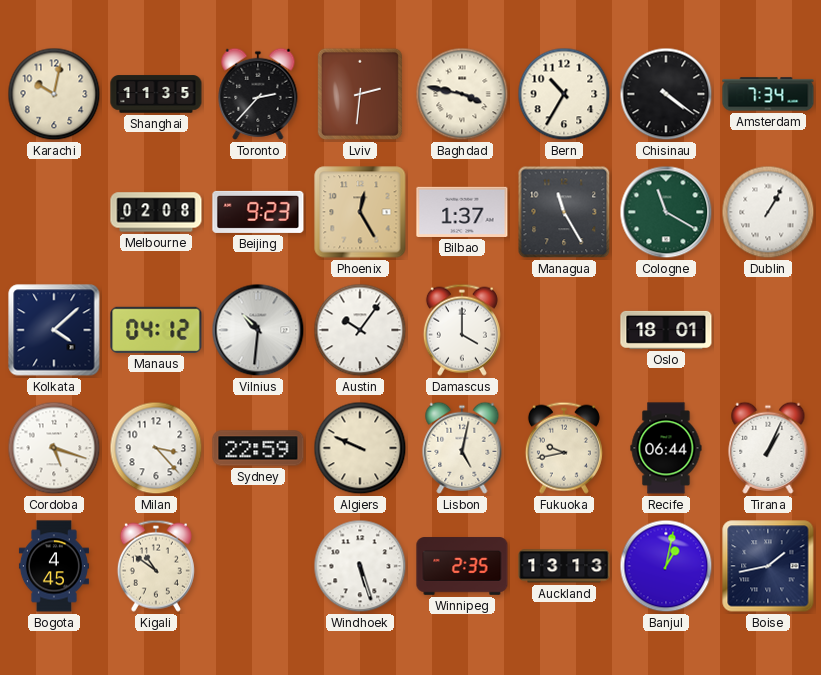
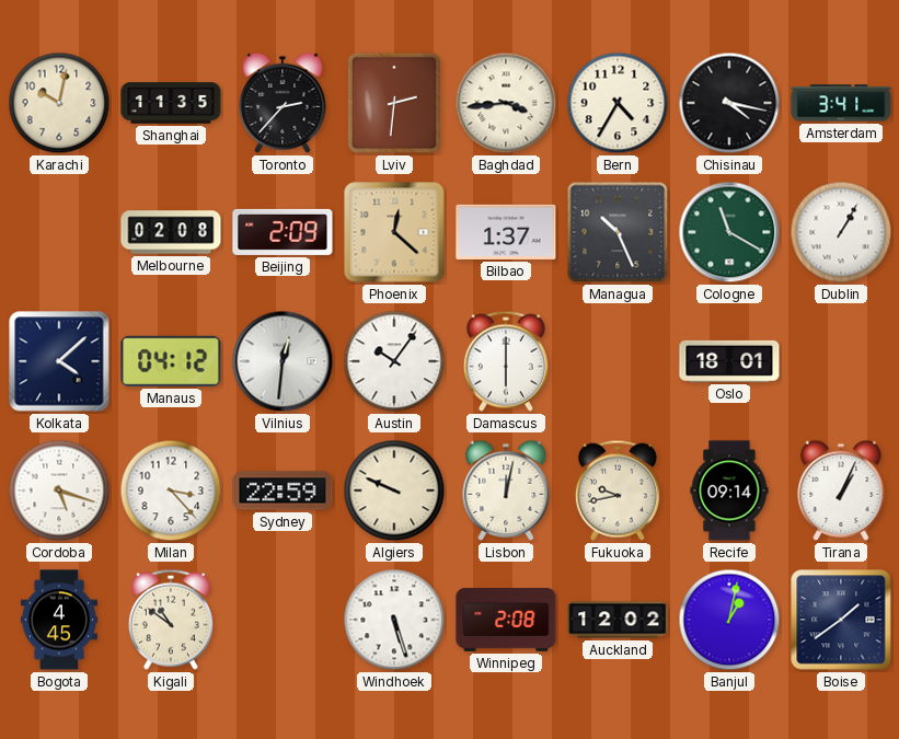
Baghdad: 3:47 -> 3:44
Bern: 10:35 -> 4:35
Chisinau: 4:21 -> 4:17
Amsterdam: 7:34 -> 3:41
Beijing: 9:23 -> 2:09
Phoenix: 12:25 -> 12:22
Managua: 11:25 -> 10:26
Vilnius: 10:31 -> 12:31
Damascus: 4:00 -> 6:00
Lisbon: 5:02 -> 12:02
Recife: 06:44 -> 09:14
Winnipeg: 2:35 -> 2:08
Auckland: 13:13 -> 12:02
Boise: 1:43 -> 1:39
